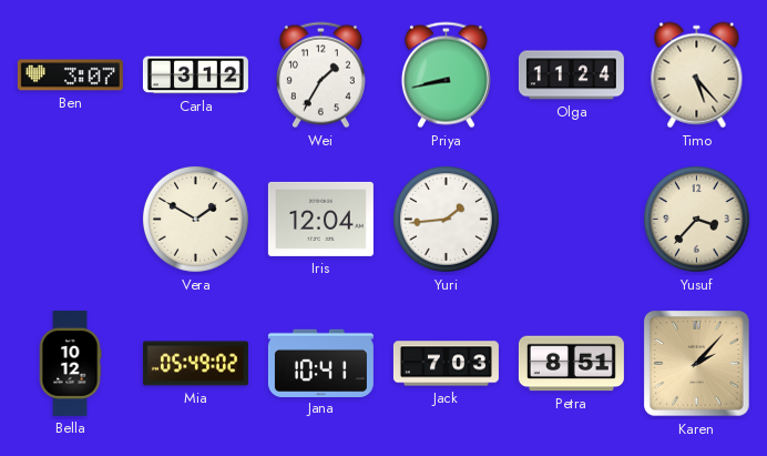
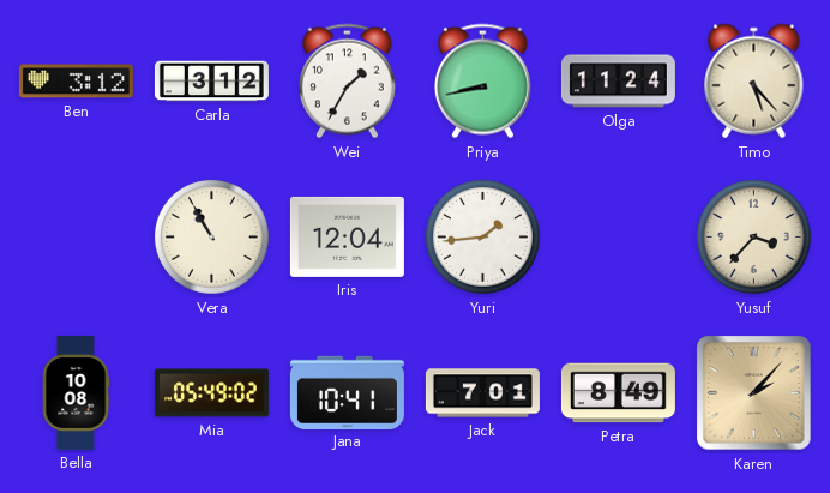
Ben: 3:07 -> 3:12
Vera: 1:50 -> 10:55
Bella: 10:12 -> 10:08
Jack: 7:03 -> 7:01
Petra: 8:51 -> 8:49
